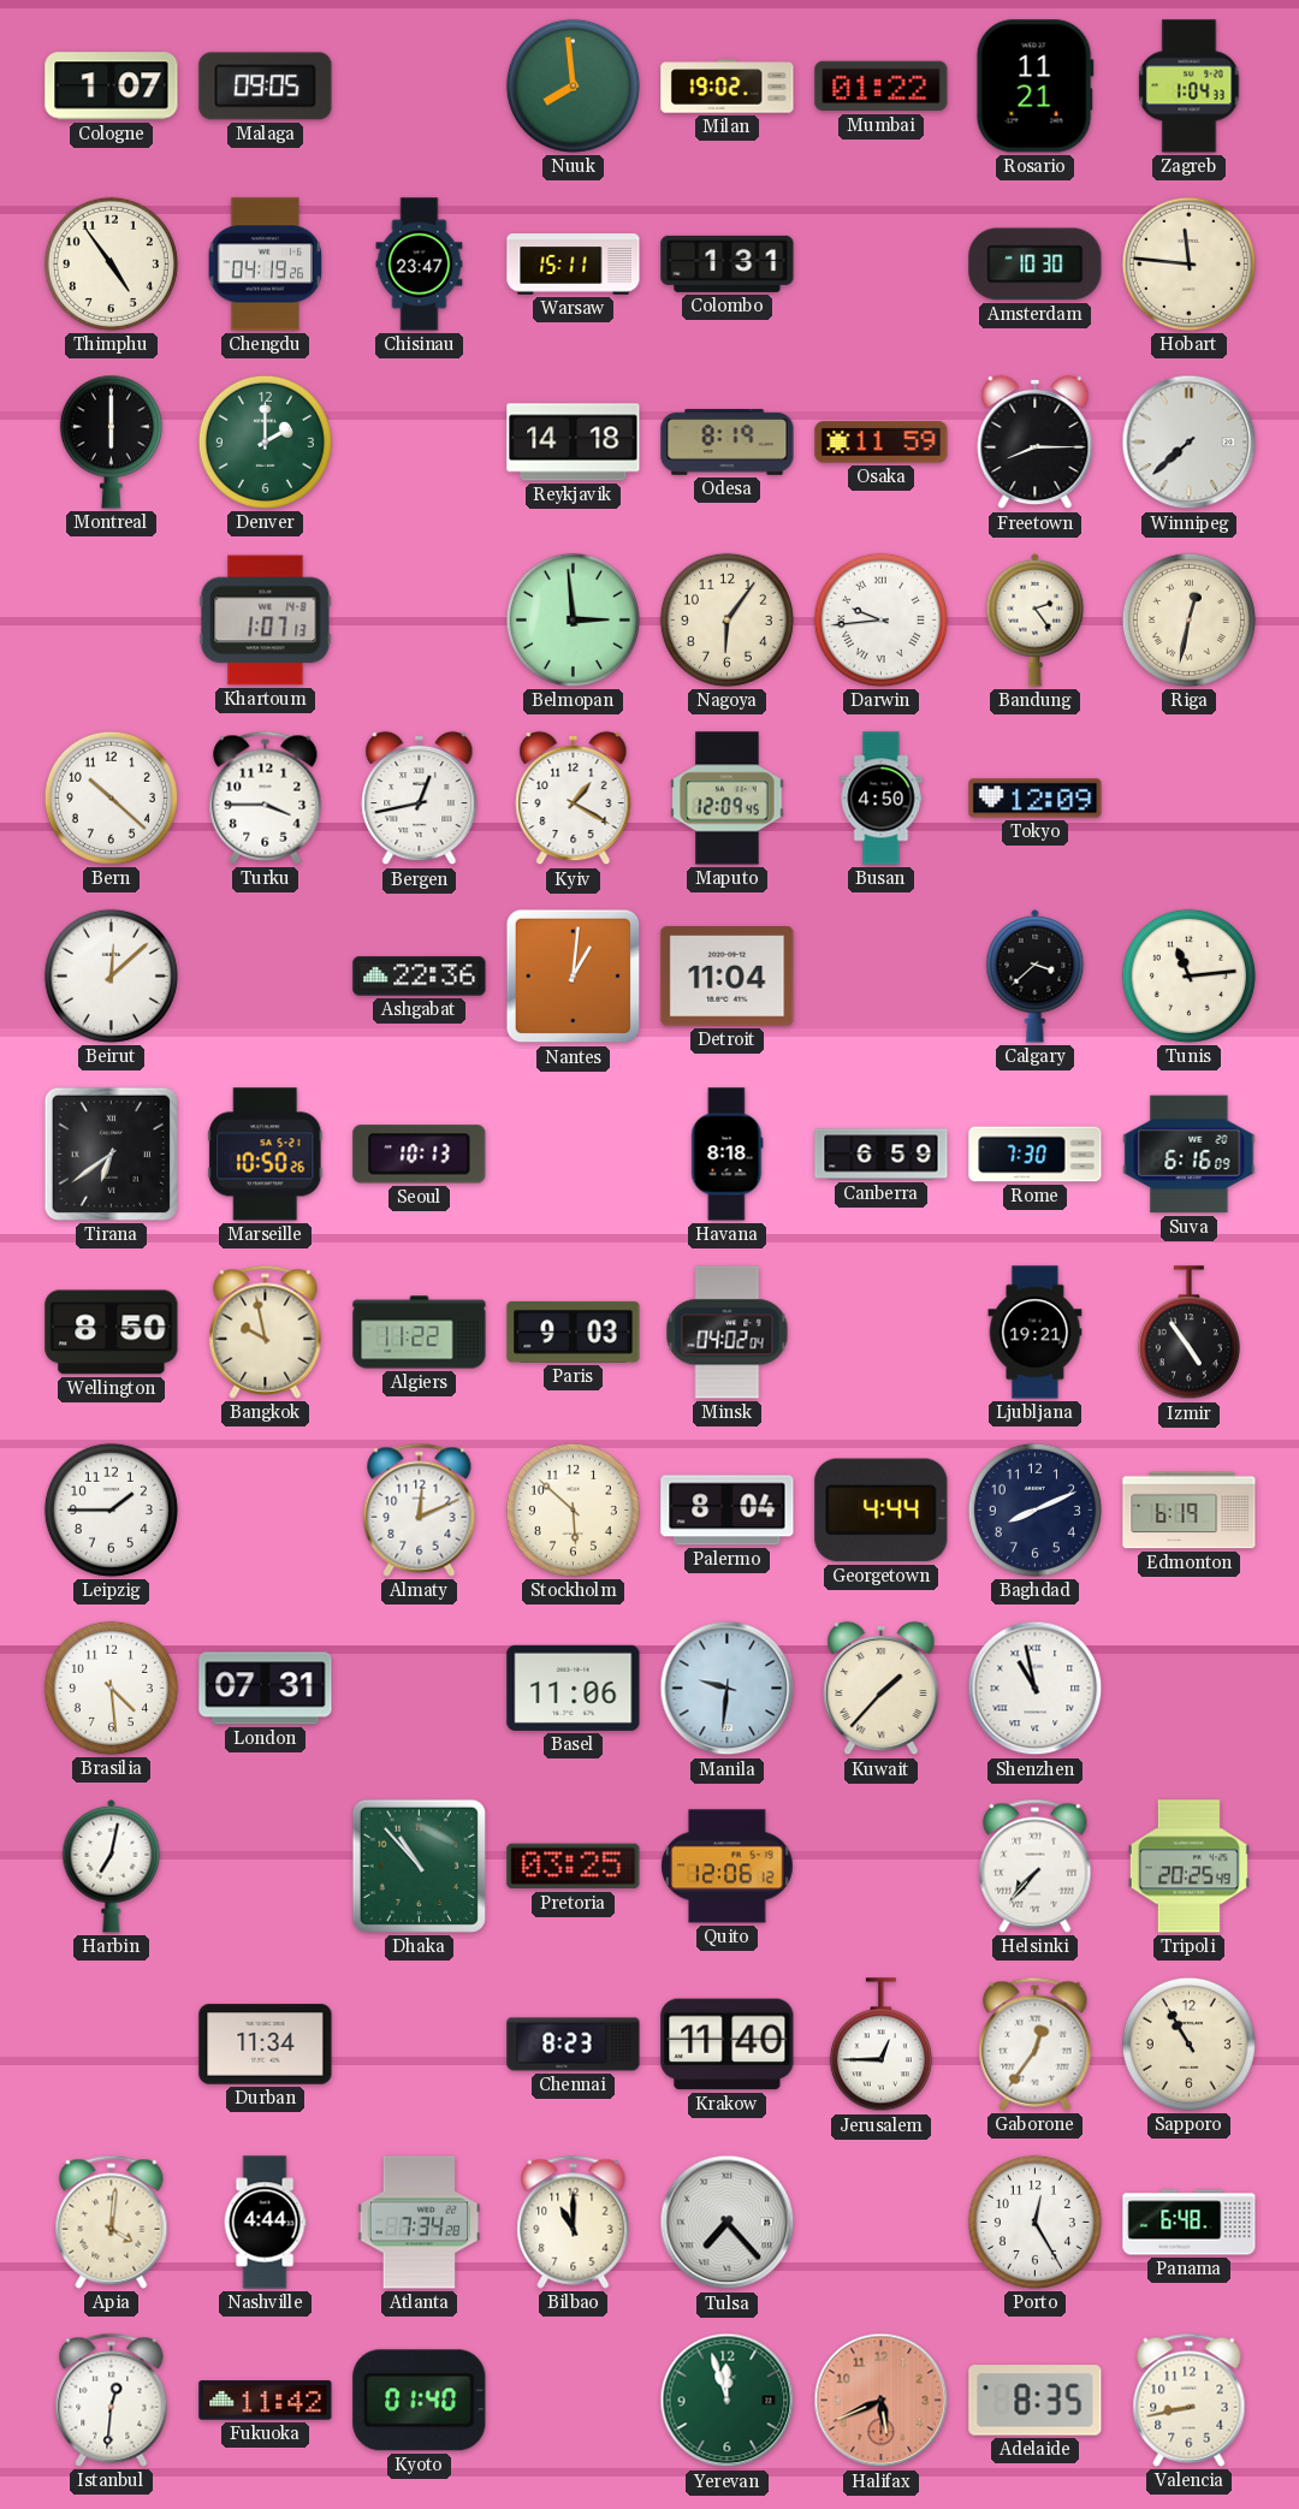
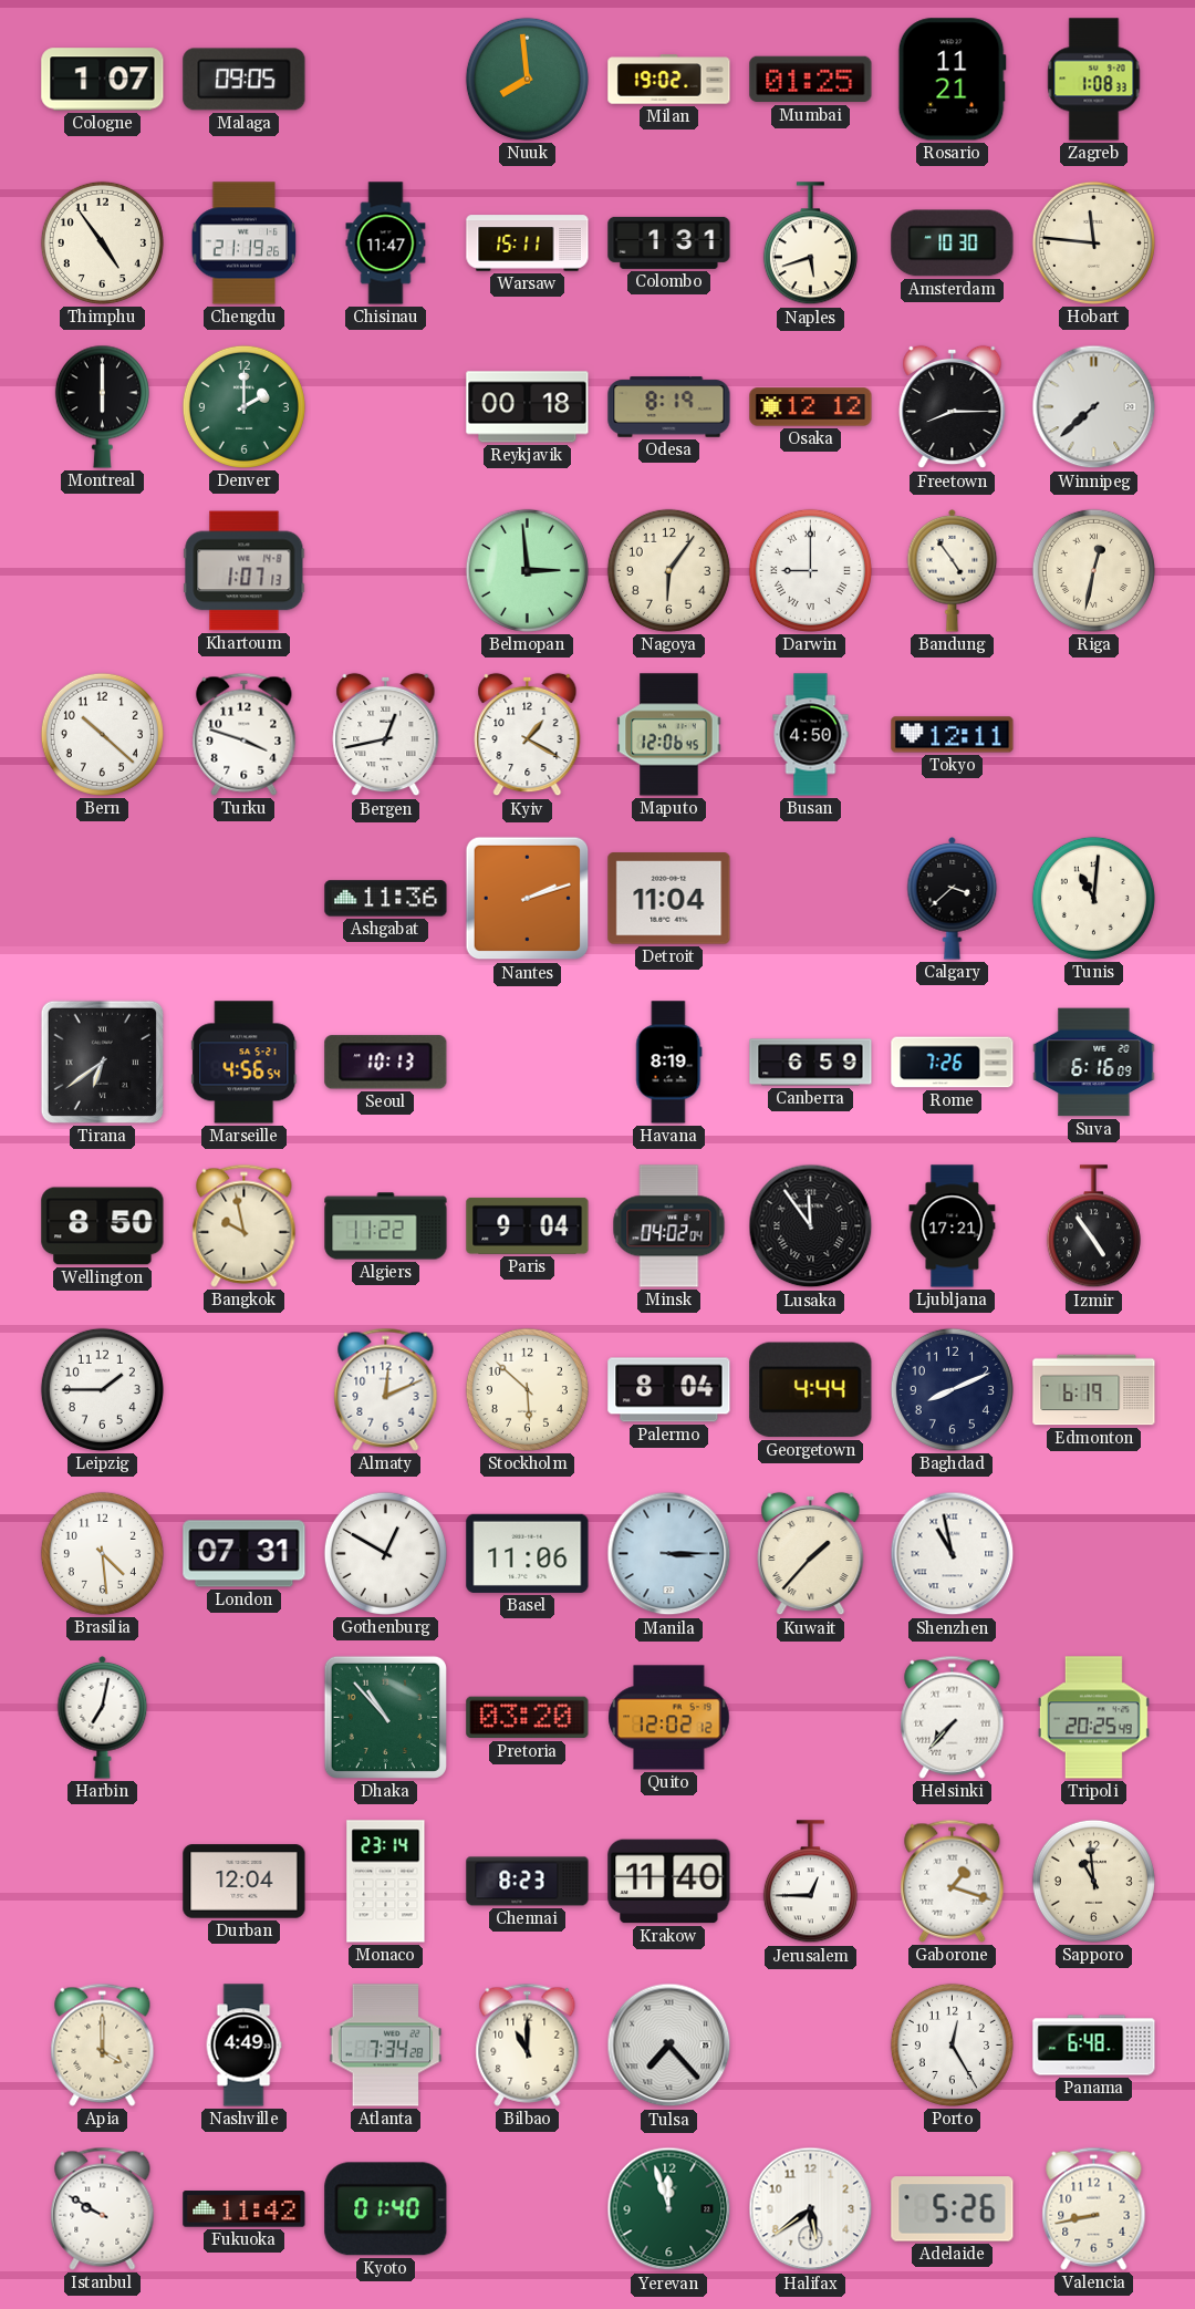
Mumbai: 01:22 -> 01:25
Zagreb: 1:04 -> 1:08
Chengdu: 04:19 -> 21:19
Chisinau: 23:47 -> 11:47
Naples: none -> 5:42
Reykjavik: 14:18 -> 00:18
Osaka: 11:59 -> 12:12
Darwin: 9:44 -> 9:00
Bandung: 2:24 -> 4:54
Turku: 3:45 -> 3:48
Maputo: 12:09 -> 12:06
Tokyo: 12:09 -> 12:11
Beirut: 12:08 -> none
Ashgabat: 22:36 -> 11:36
Nantes: 1:01 -> 2:12
Tunis: 11:14 -> 11:01
Marseille: 10:50 -> 4:56
Havana: 8:18 -> 8:19
Rome: 7:30 -> 7:26
Paris: 9:03 -> 9:04
Lusaka: none -> 11:54
Ljubljana: 19:21 -> 17:21
Gothenburg: none -> 12:50
Manila: 9:31 -> 3:15
Pretoria: 03:25 -> 03:20
Quito: 12:06 -> 12:02
Durban: 11:34 -> 12:04
Monaco: none -> 23:14
Gaborone: 12:36 -> 1:18
Sapporo: 10:55 -> 10:59
Apia: 4:01 -> 4:00
Nashville: 4:44 -> 4:49
Istanbul: 12:31 -> 9:50
Halifax: 5:41 -> 5:39
Halifax dial: salmon -> white
Adelaide: 8:35 -> 5:26
